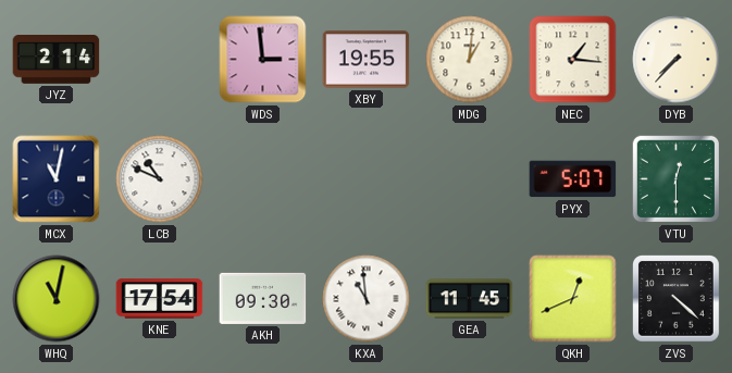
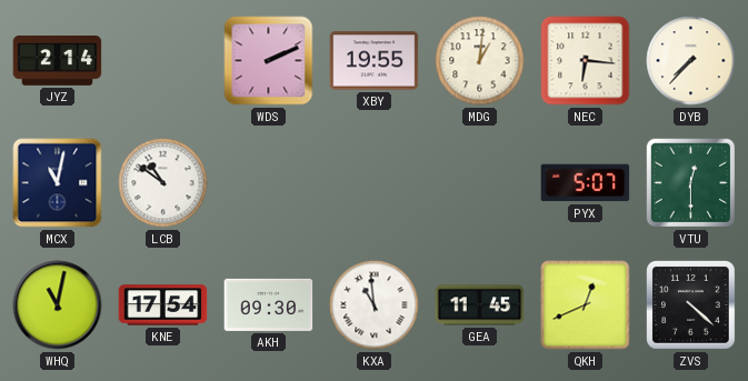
WDS: 2:59 -> 2:11
NEC: 1:16 -> 6:16
LCB: 10:49 -> 10:51
